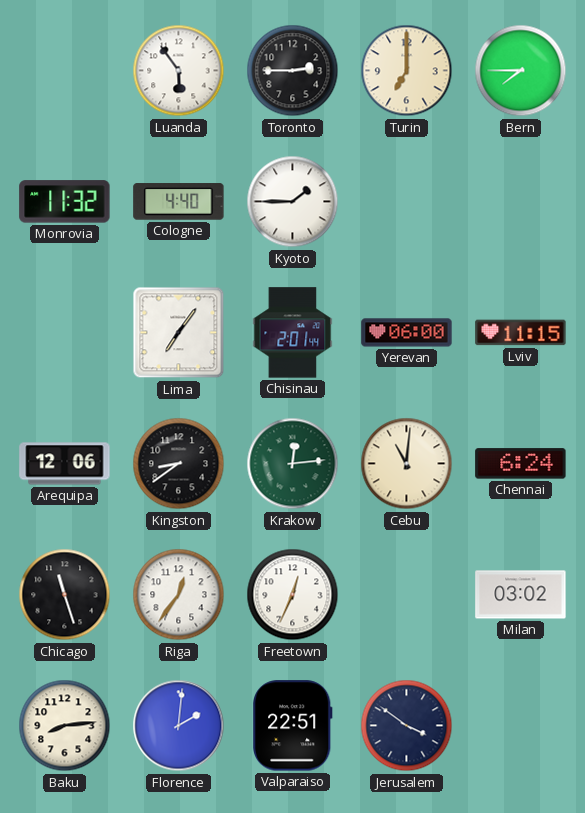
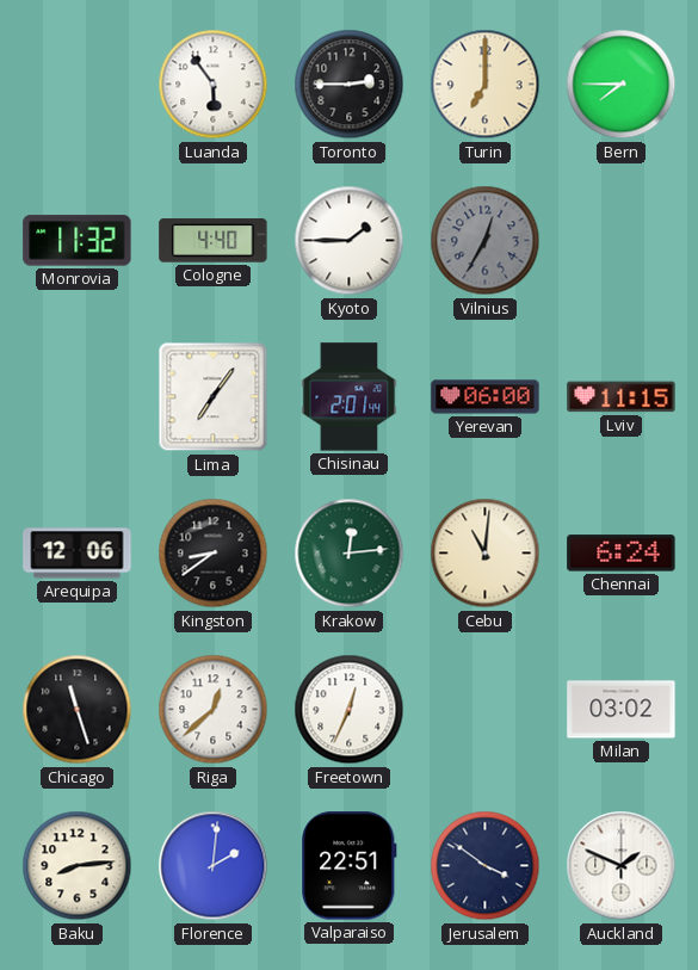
Vilnius: none -> 12:35
Riga: 12:36 -> 12:38
Auckland: none -> 1:49
